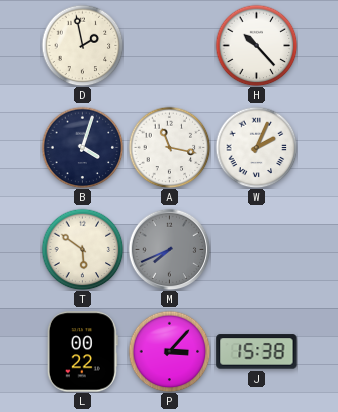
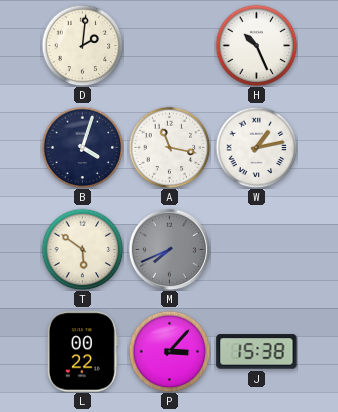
D: 1:58 -> 2:01
H: 10:23 -> 10:26
W: 2:04 -> 1:13
